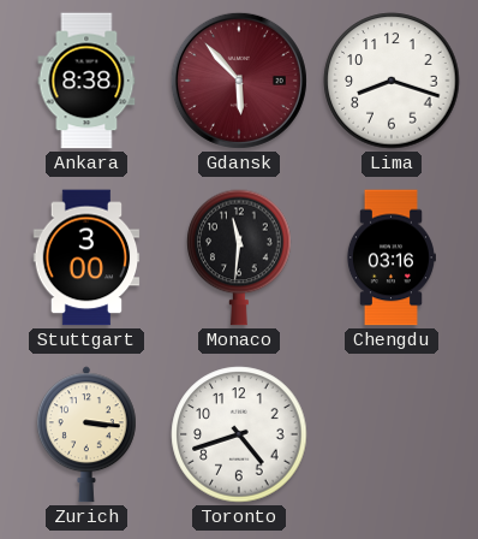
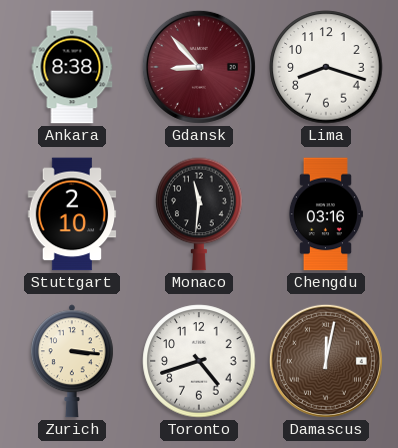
Gdansk: 5:53 -> 8:53
Stuttgart: 3:00 -> 2:10
Damascus: none -> 12:02
